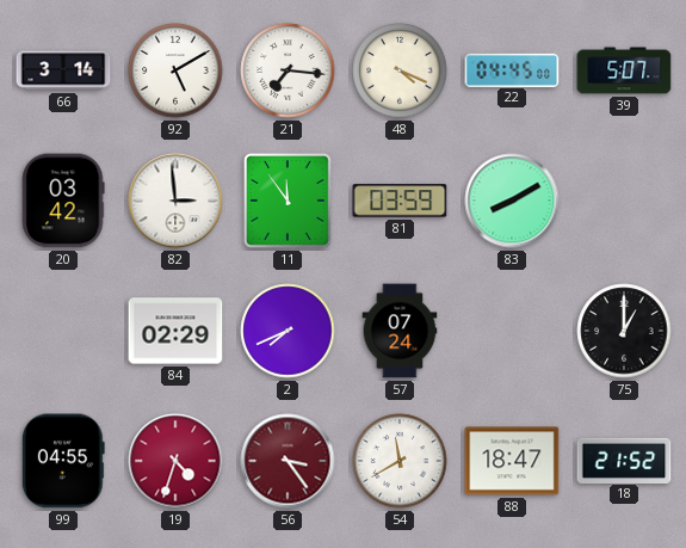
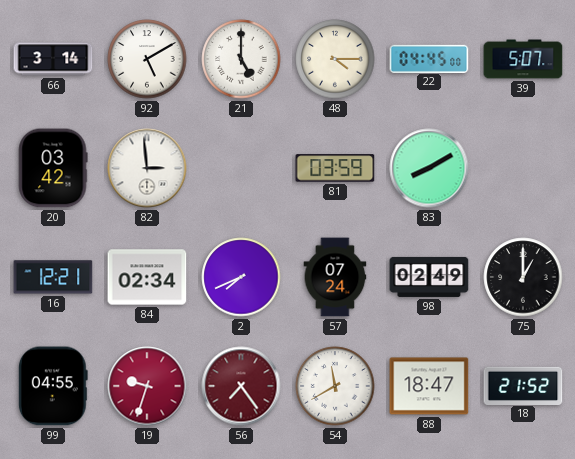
21: 7:16 -> 5:00
48: 4:19 -> 4:15
11: 11:54 -> none
16: none -> 12:21
84: 02:29 -> 02:34
98: none -> 02:49
19: 4:33 -> 9:33
56: 3:24 -> 7:24
